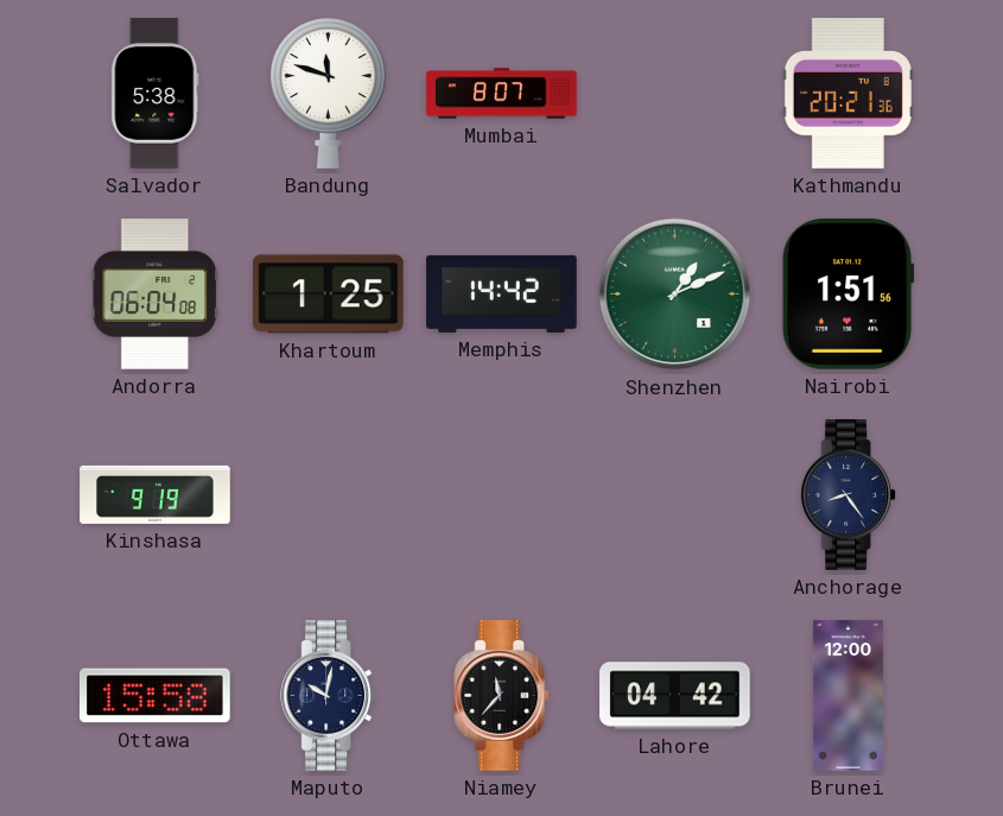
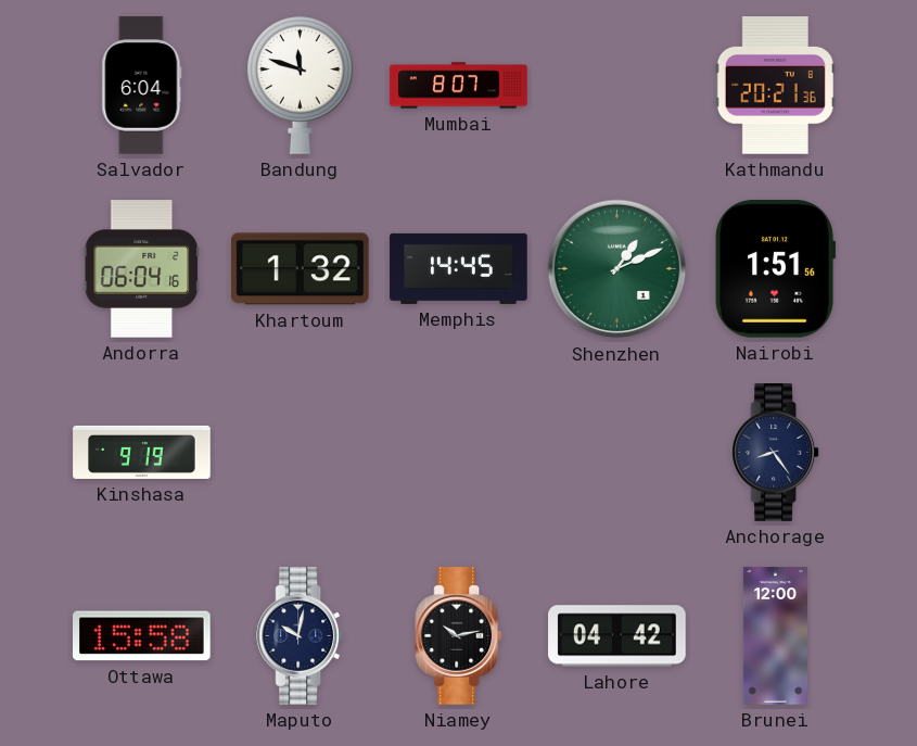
Salvador: 5:38 -> 6:04
Andorra: 06:04:08 -> 06:04:16
Khartoum: 1:25 -> 1:32
Memphis: 14:42 -> 14:45
Niamey: 11:37 -> 10:13
